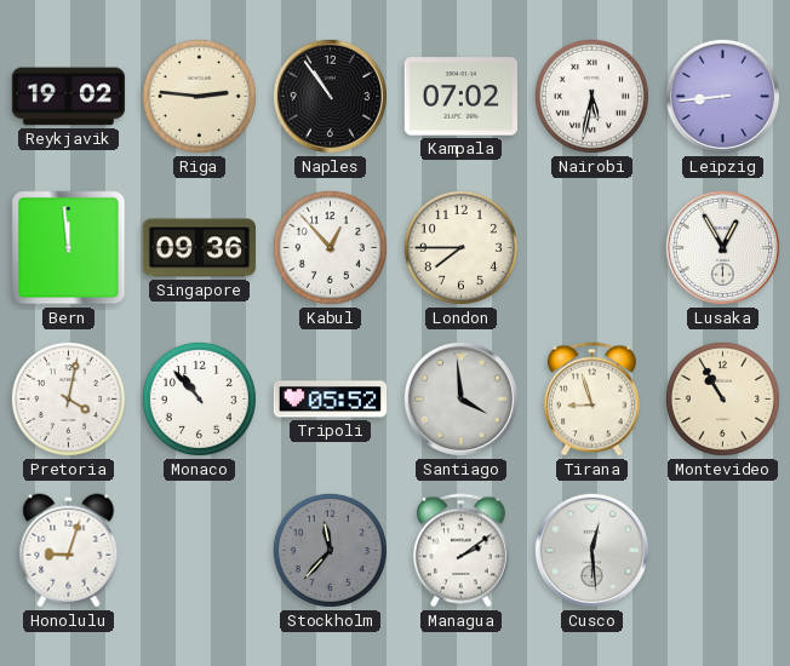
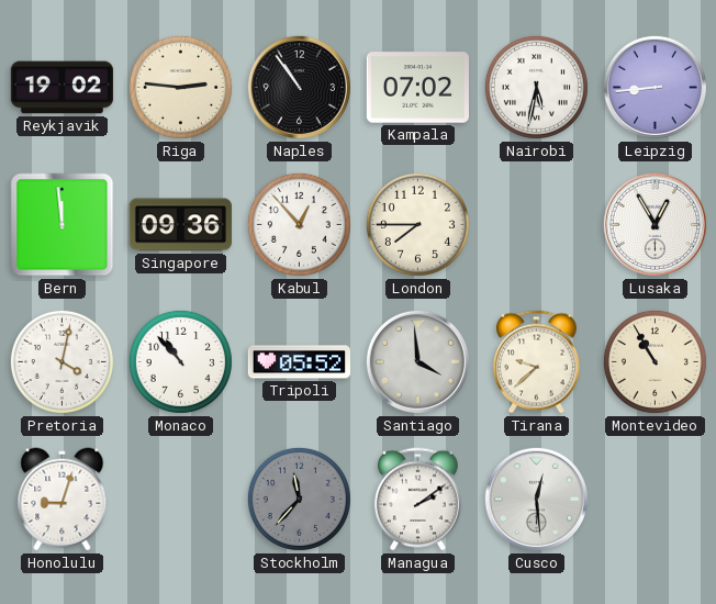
Tirana: 8:57 -> 9:38
